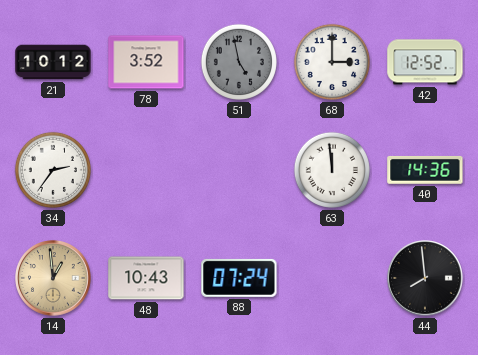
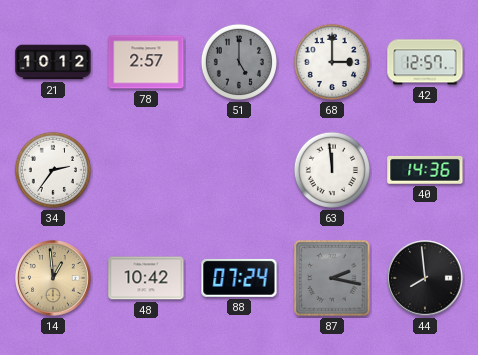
78: 3:52 -> 2:57
51: 4:58 -> 5:00
42: 12:52 -> 12:57
48: 10:43 -> 10:42
87: none -> 2:17
